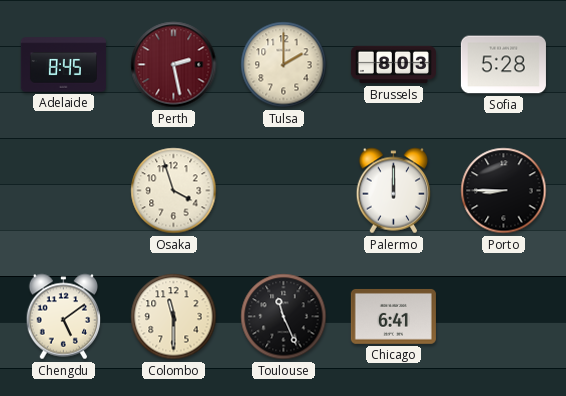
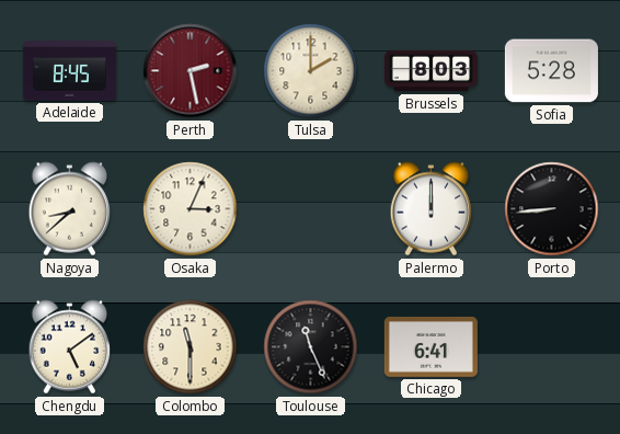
Nagoya: none -> 8:38
Osaka: 3:57 -> 3:04
Porto: 8:45 -> 8:44
